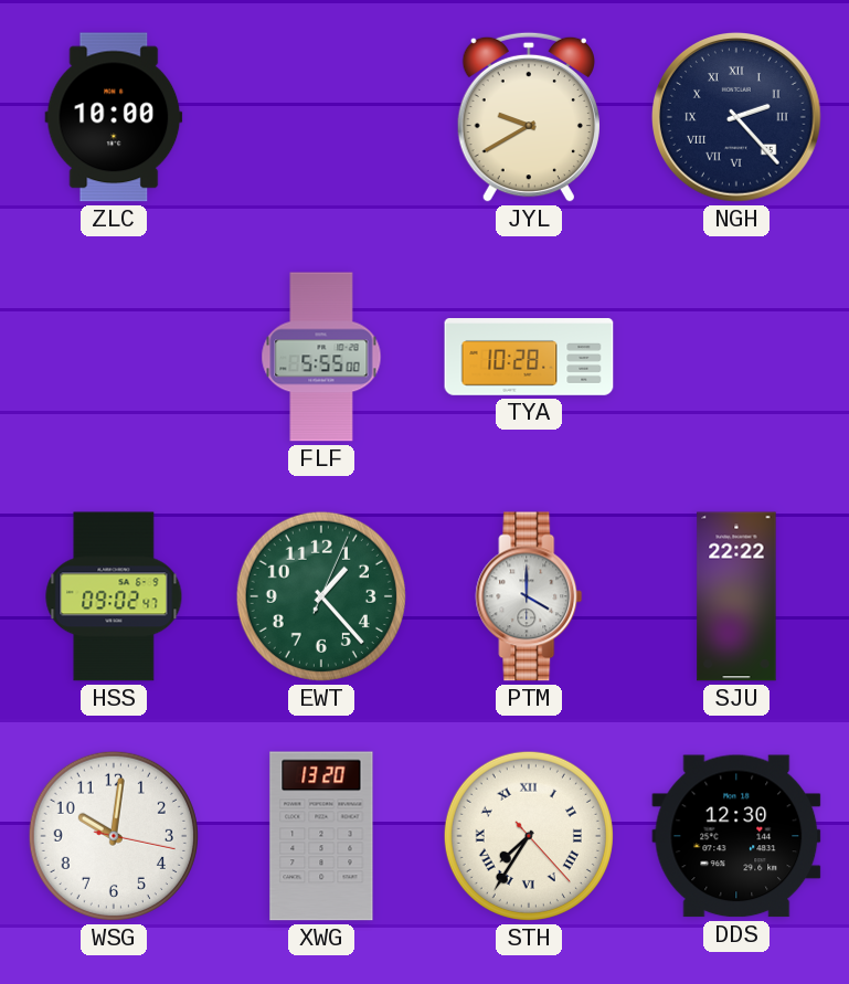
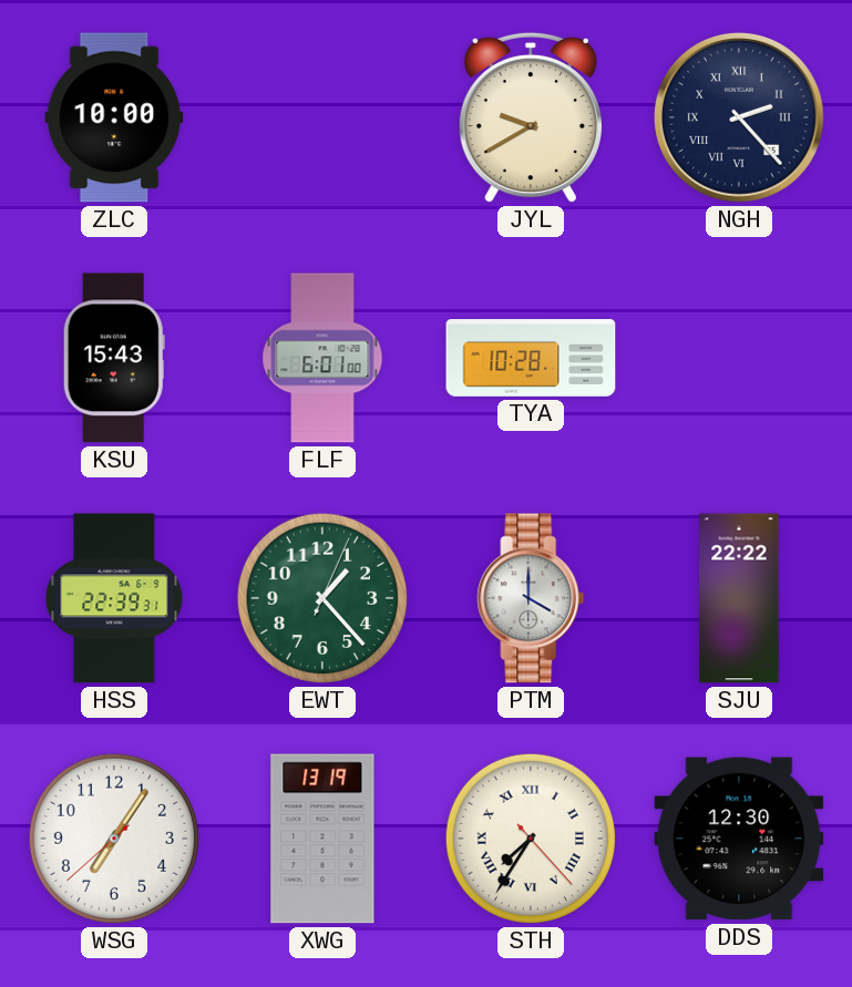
KSU: none -> 15:43
FLF: 5:55 -> 6:01
HSS: 09:02 -> 22:39
WSG: 10:01 -> 7:05
XWG: 13:20 -> 13:19
